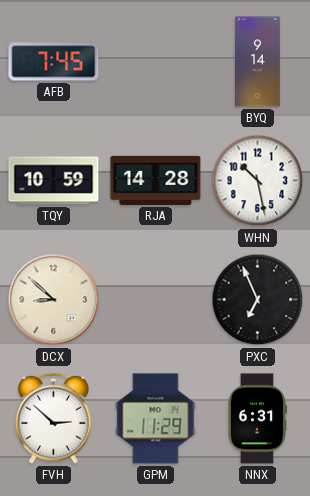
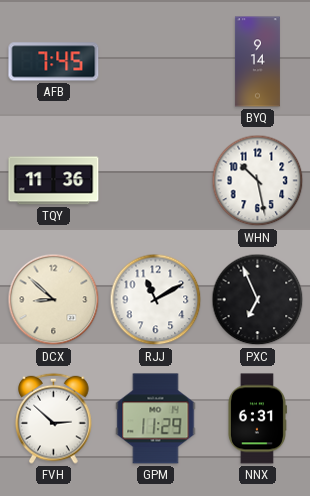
TQY: 10:59 -> 11:36
RJA: 14:28 -> none
RJJ: none -> 11:10
